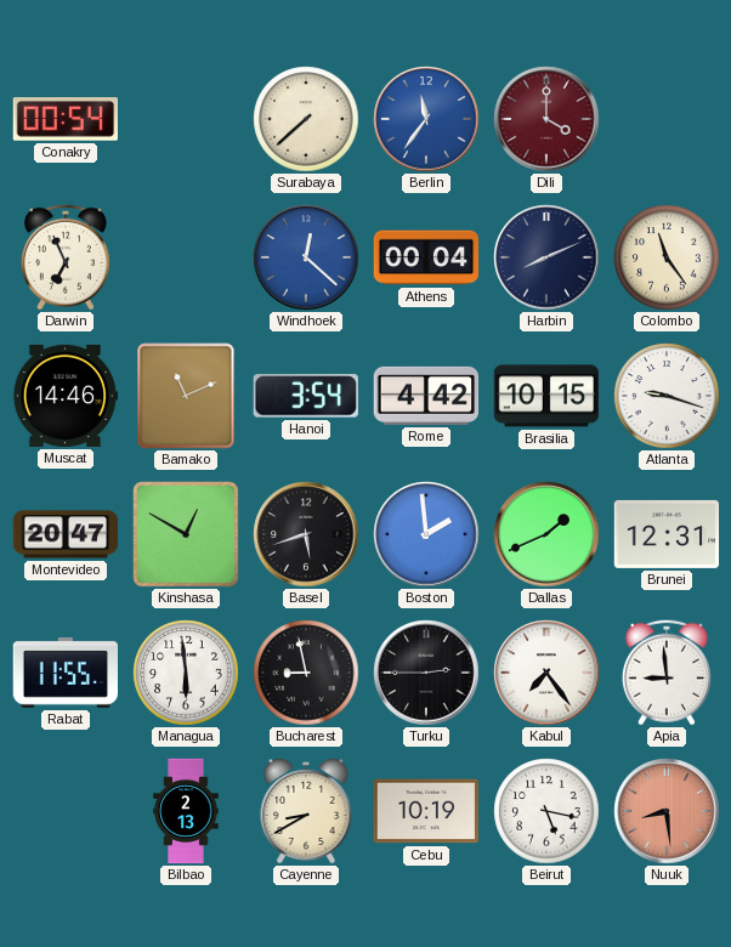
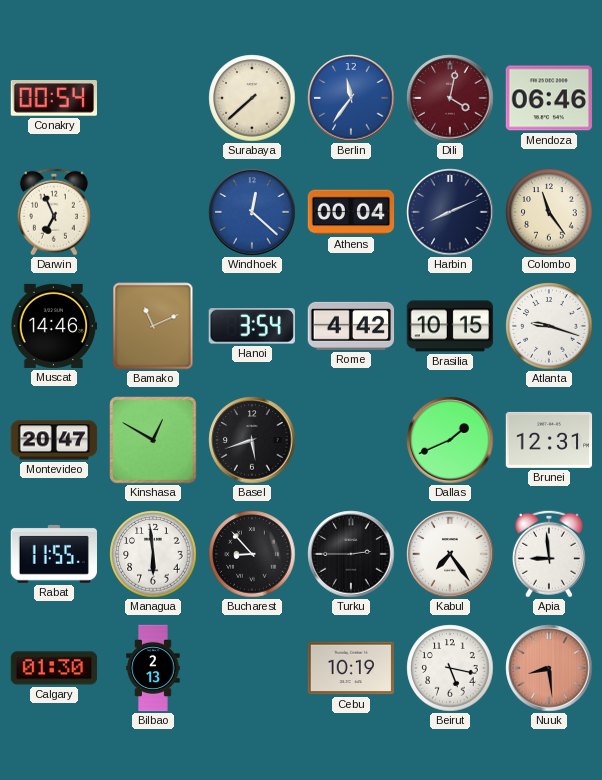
Dili: 4:00 -> 4:02
Mendoza: none -> 06:46
Boston: 1:59 -> none
Bucharest: 8:58 -> 8:53
Calgary: none -> 01:30
Cayenne: 8:40 -> none
